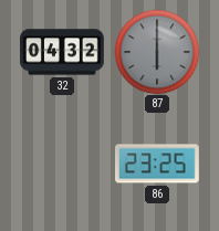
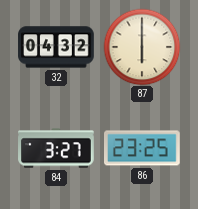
87 dial: grey -> cream
84: none -> 3:27
